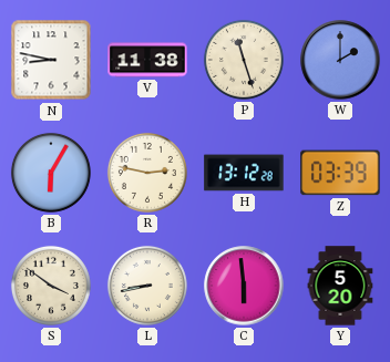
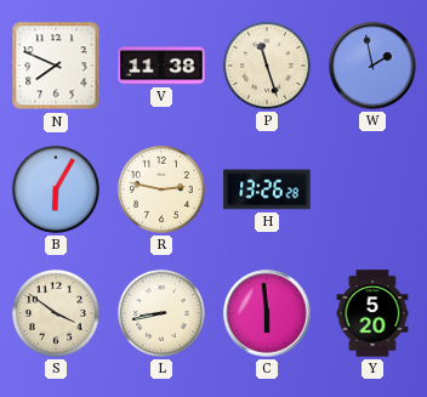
N: 8:47 -> 7:49
W: 2:00 -> 1:58
H: 13:12 -> 13:26
Z: 03:39 -> none
